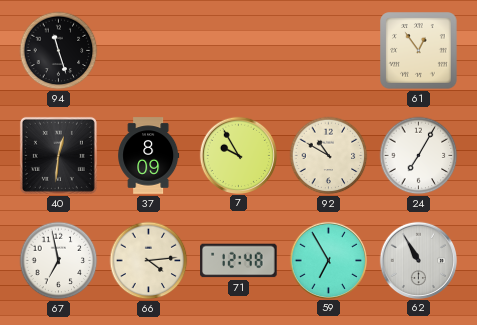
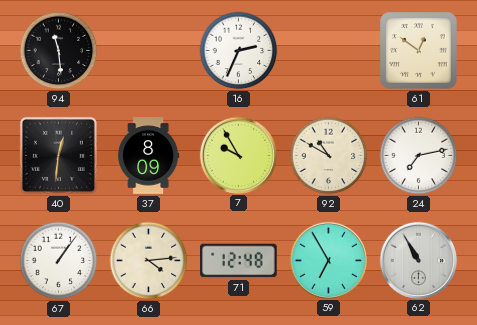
94: 11:27 -> 11:29
16: none -> 2:34
61: 12:54 -> 12:51
24: 7:05 -> 7:13
67: 6:58 -> 1:06
